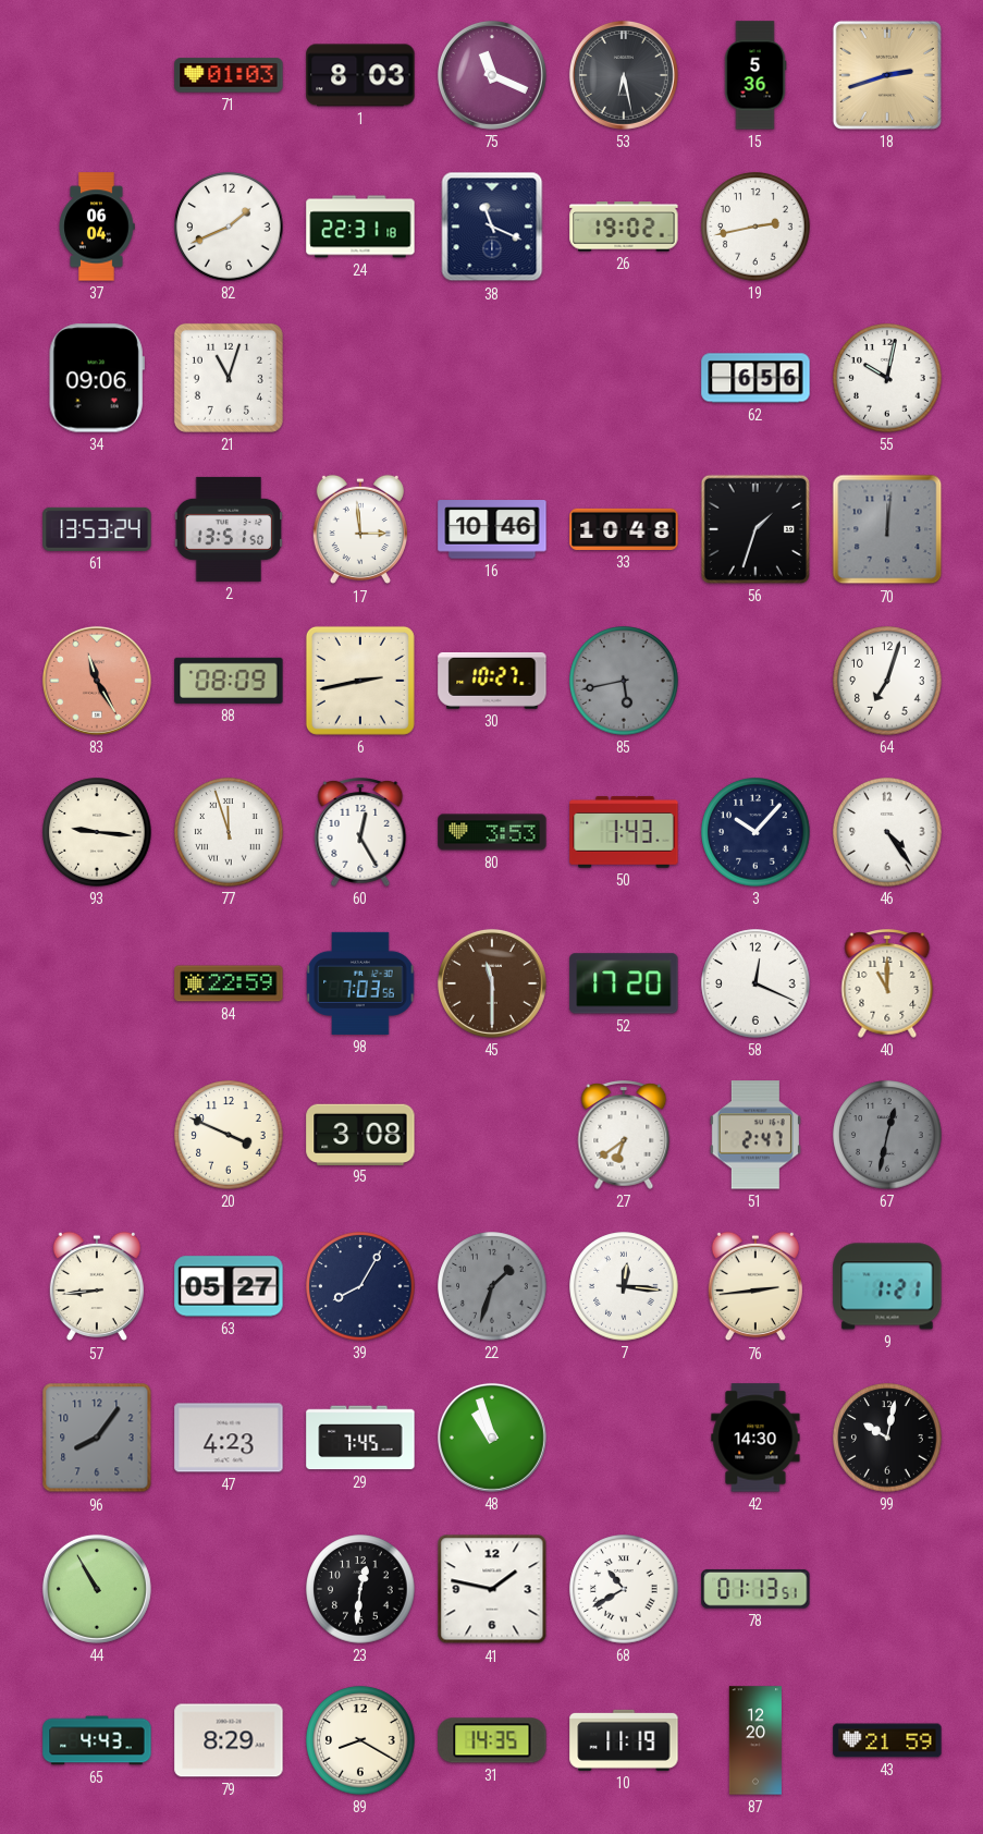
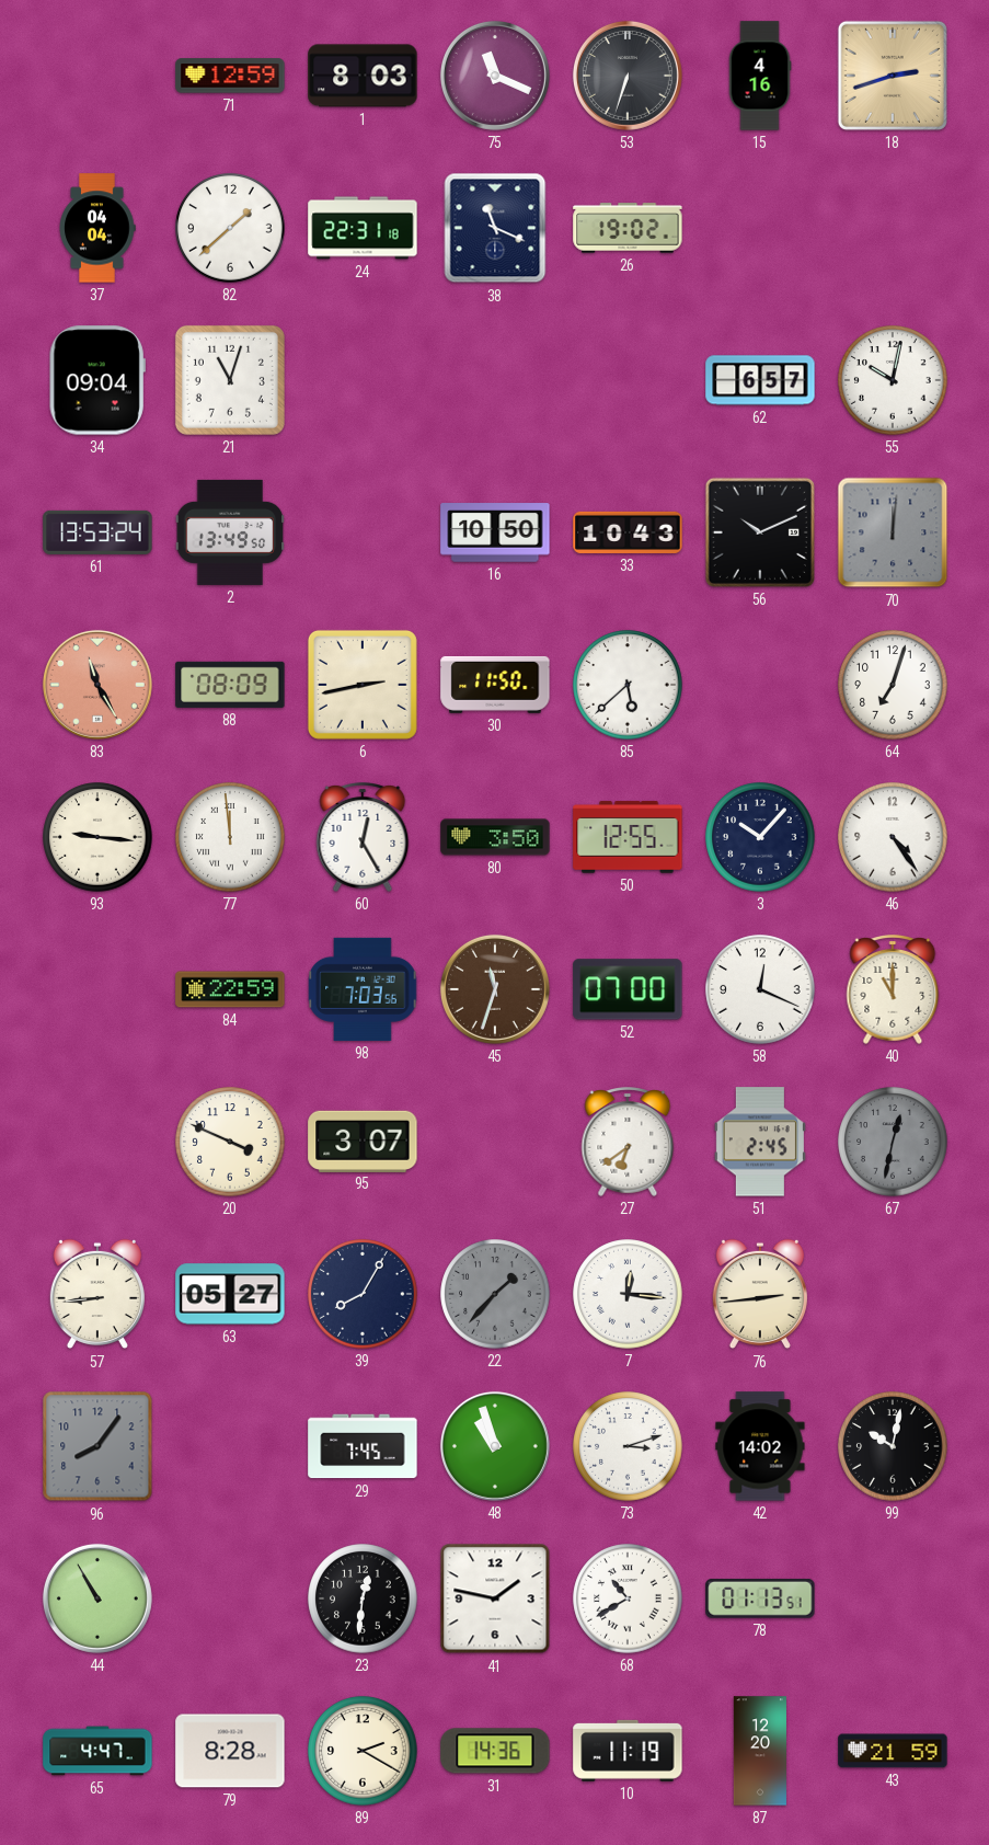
71: 01:03 -> 12:59
53: 6:28 -> 6:33
15: 5:36 -> 4:16
37: 06:04 -> 04:04
82: 1:41 -> 1:38
19: 2:43 -> none
34: 09:06 -> 09:04
62: 6:56 -> 6:57
2: 13:51 -> 13:49
17: 2:59 -> none
16: 10:46 -> 10:50
33: 10:48 -> 10:43
56: 1:33 -> 10:11
30: 10:27 -> 11:50
85: 5:43 -> 5:38
85 dial: grey -> white
77: 11:57 -> 11:59
80: 3:53 -> 3:50
50: 1:43 -> 12:55
45: 11:30 -> 11:33
52: 17:20 -> 07:00
95: 3:08 -> 3:07
51: 2:47 -> 2:45
22: 1:33 -> 1:37
9: 1:21 -> none
47: 4:23 -> none
73: none -> 3:12
42: 14:30 -> 14:02
65: 4:43 -> 4:47
79: 8:29 -> 8:28
89: 8:20 -> 2:20
31: 14:35 -> 14:36
